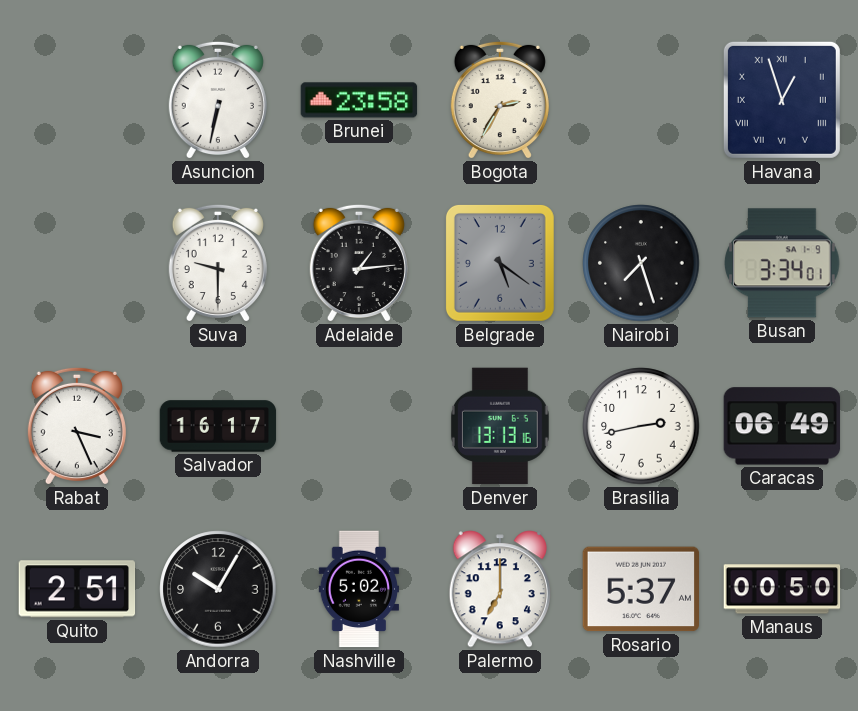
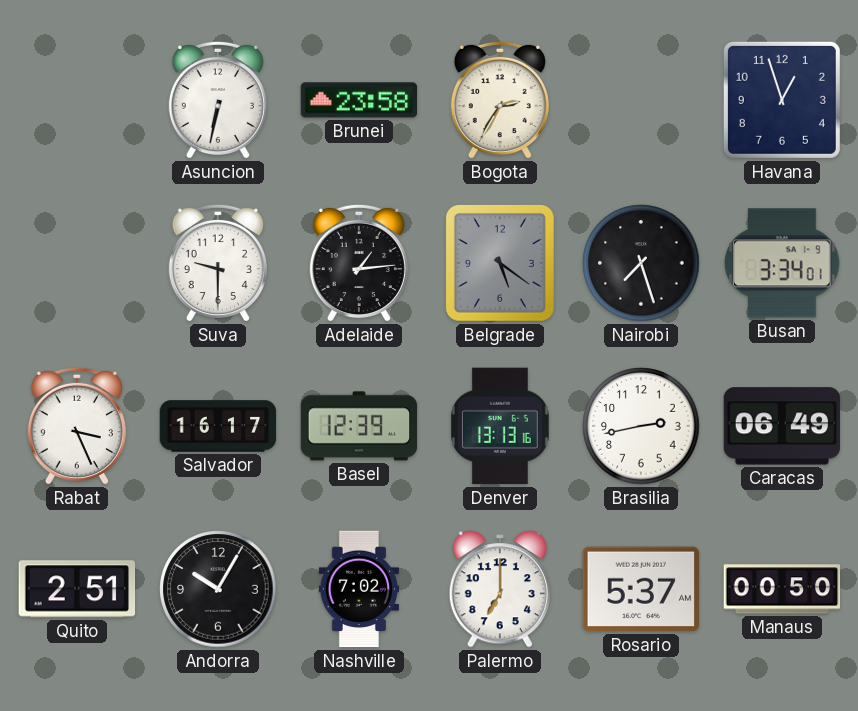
Havana numerals: Roman -> Arabic
Basel: none -> 12:39
Nashville: 5:02 -> 7:02
